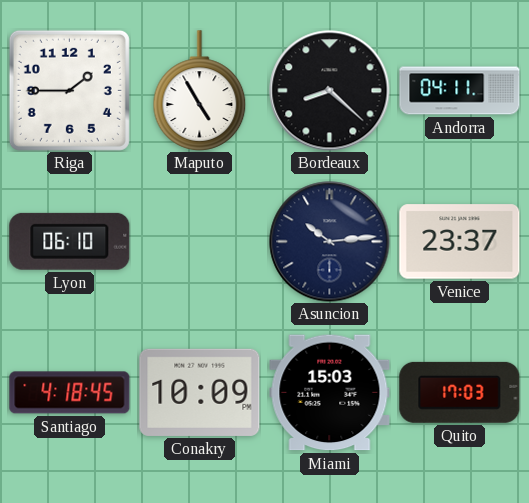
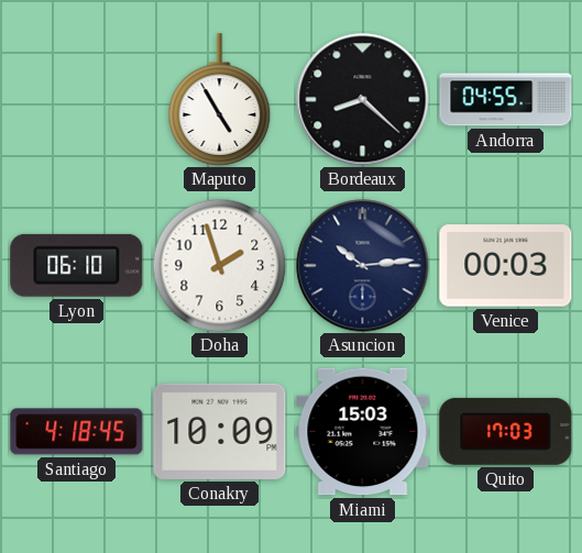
Riga: 1:45 -> none
Andorra: 04:11 -> 04:55
Doha: none -> 1:57
Venice: 23:37 -> 00:03
